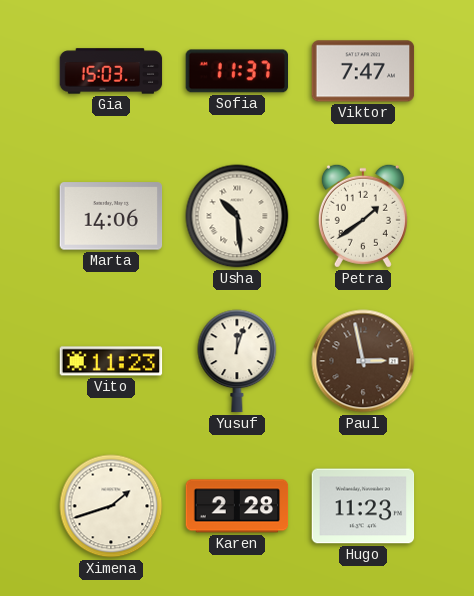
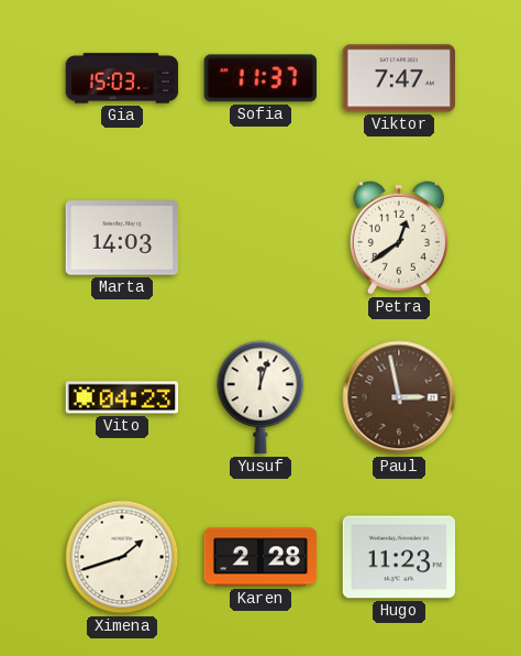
Marta: 14:06 -> 14:03
Usha: 10:29 -> none
Petra: 1:39 -> 12:39
Vito: 11:23 -> 04:23
